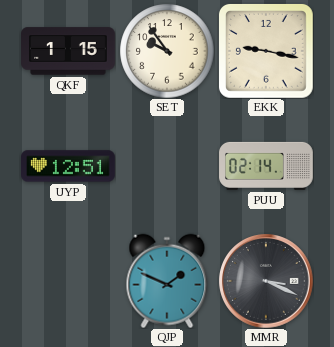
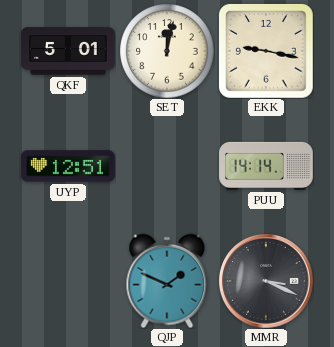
QKF: 1:15 -> 5:01
SET: 9:54 -> 12:02
PUU: 02:14 -> 14:14
